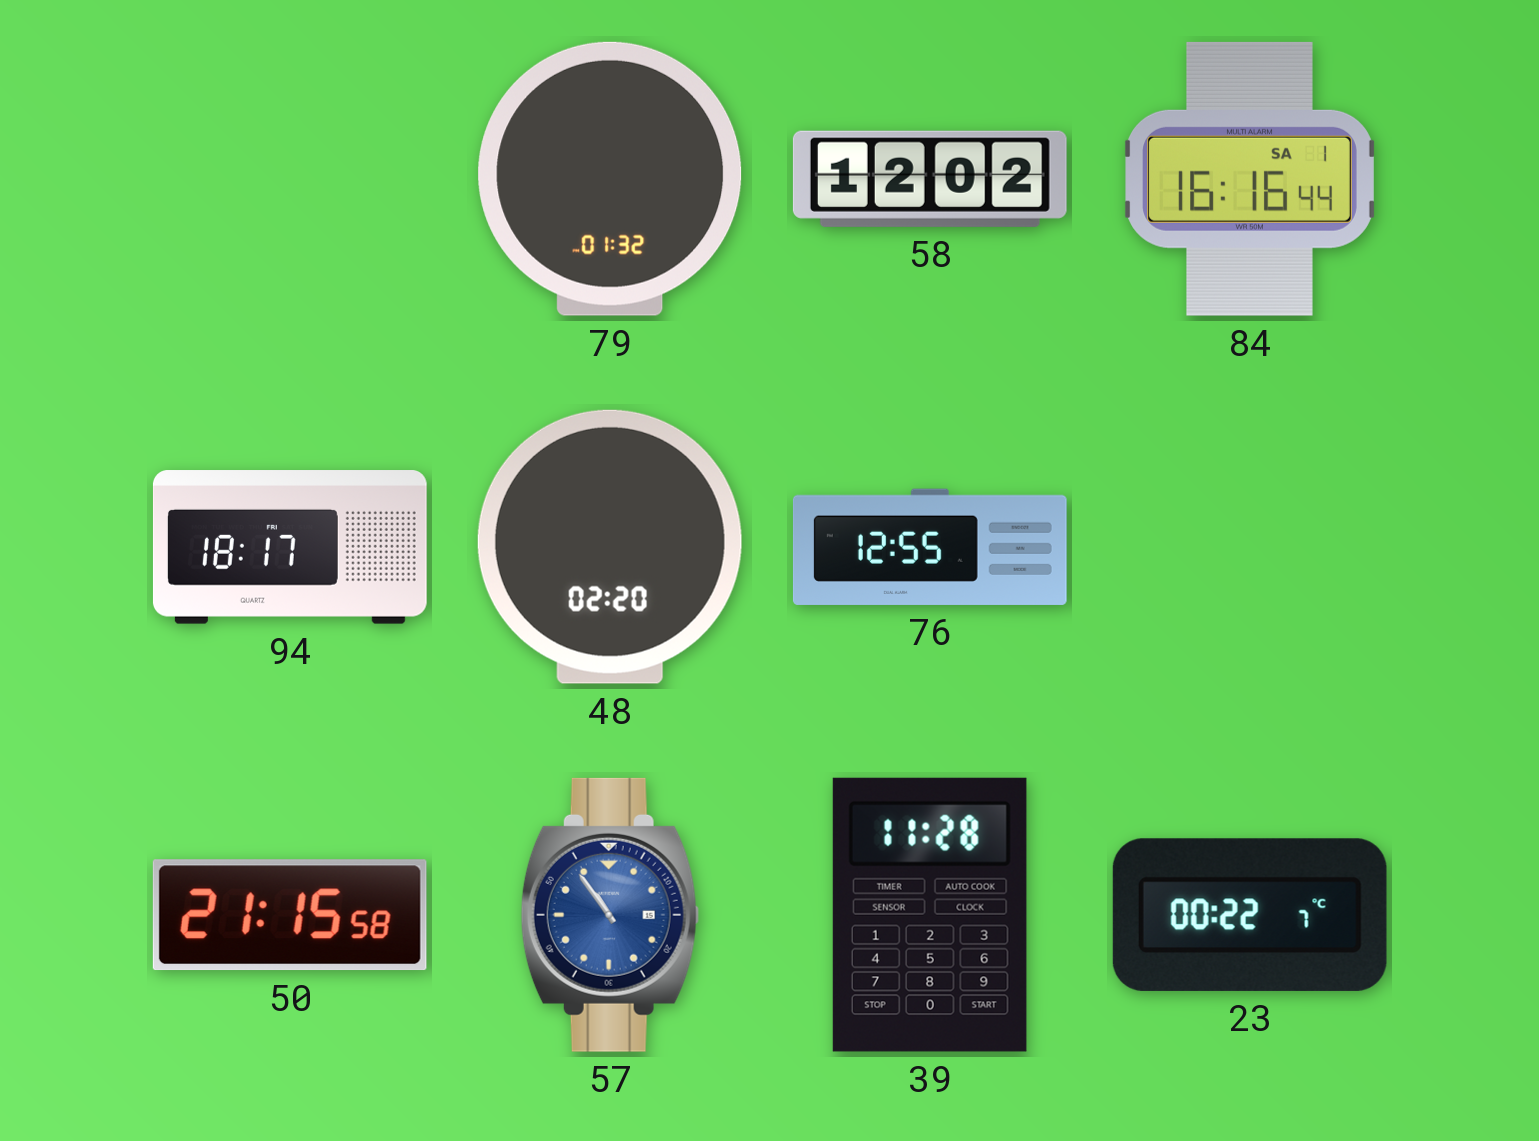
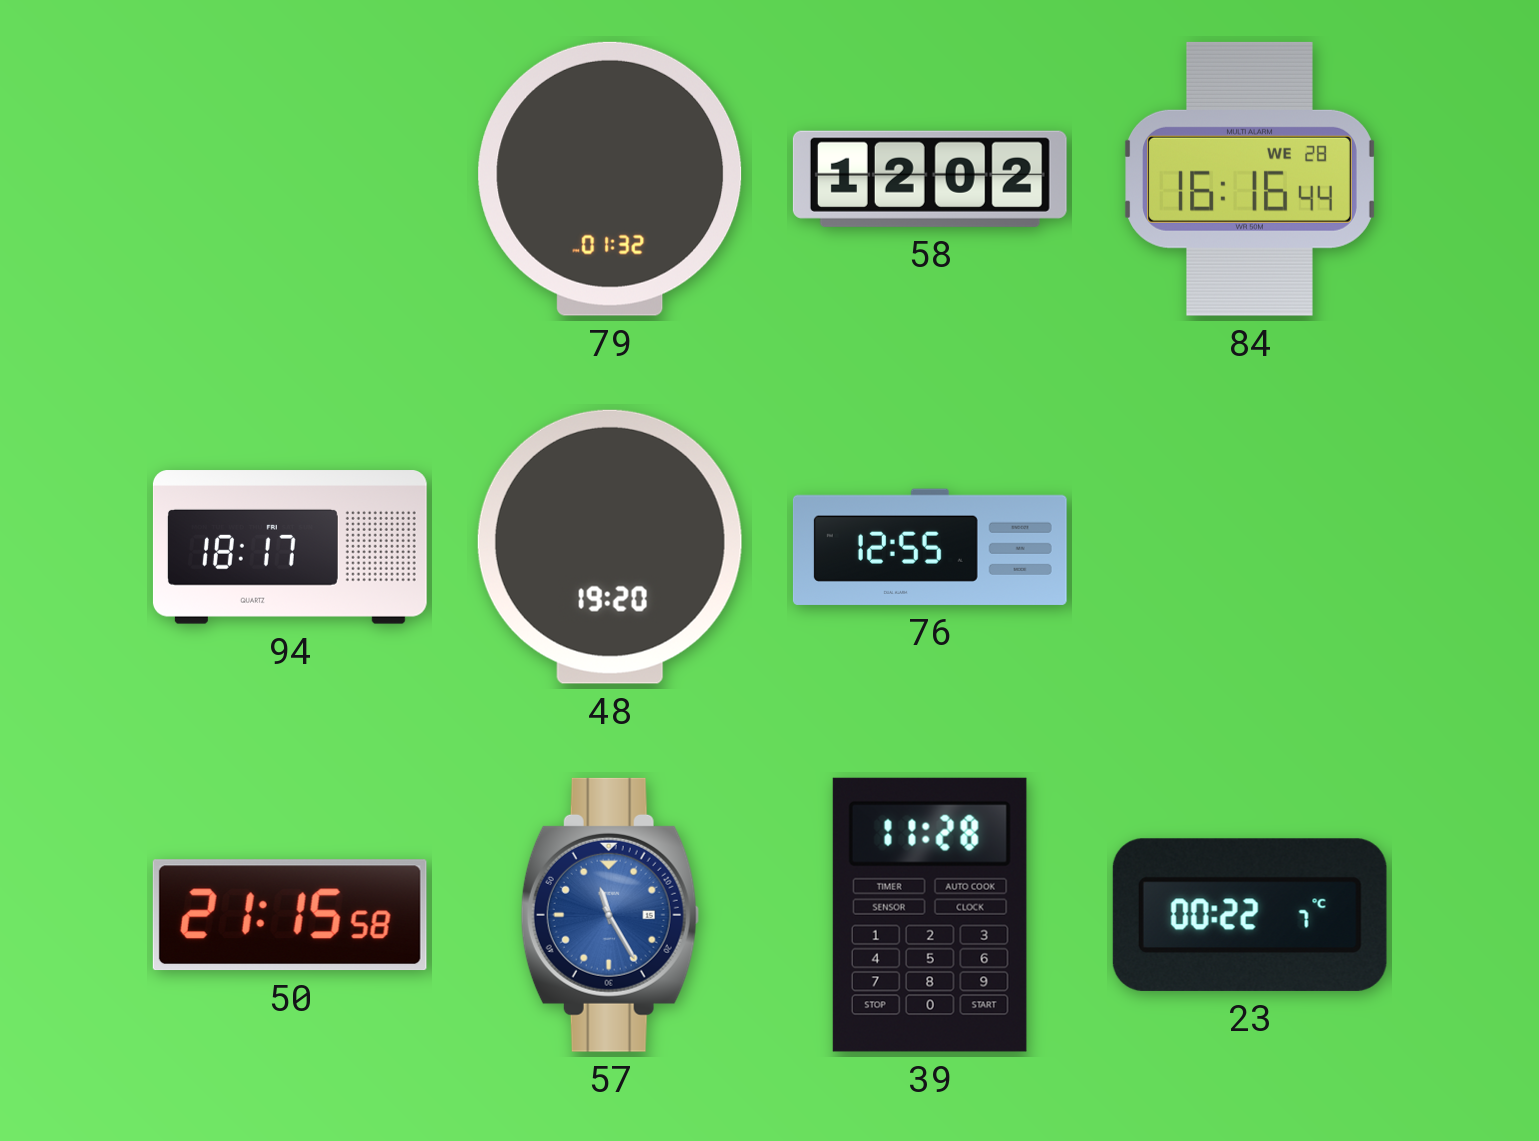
84 date: SA 1 -> WE 28
48: 02:20 -> 19:20
57: 10:54 -> 11:25
